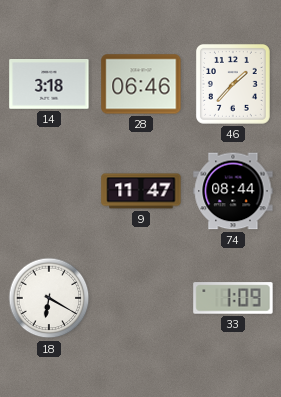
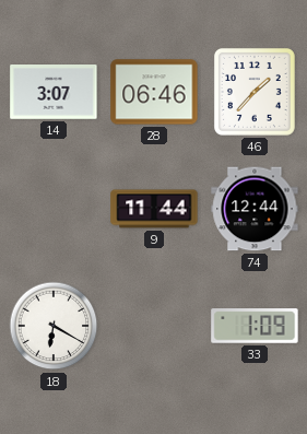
14: 3:18 -> 3:07
9: 11:47 -> 11:44
74: 08:44 -> 12:44
